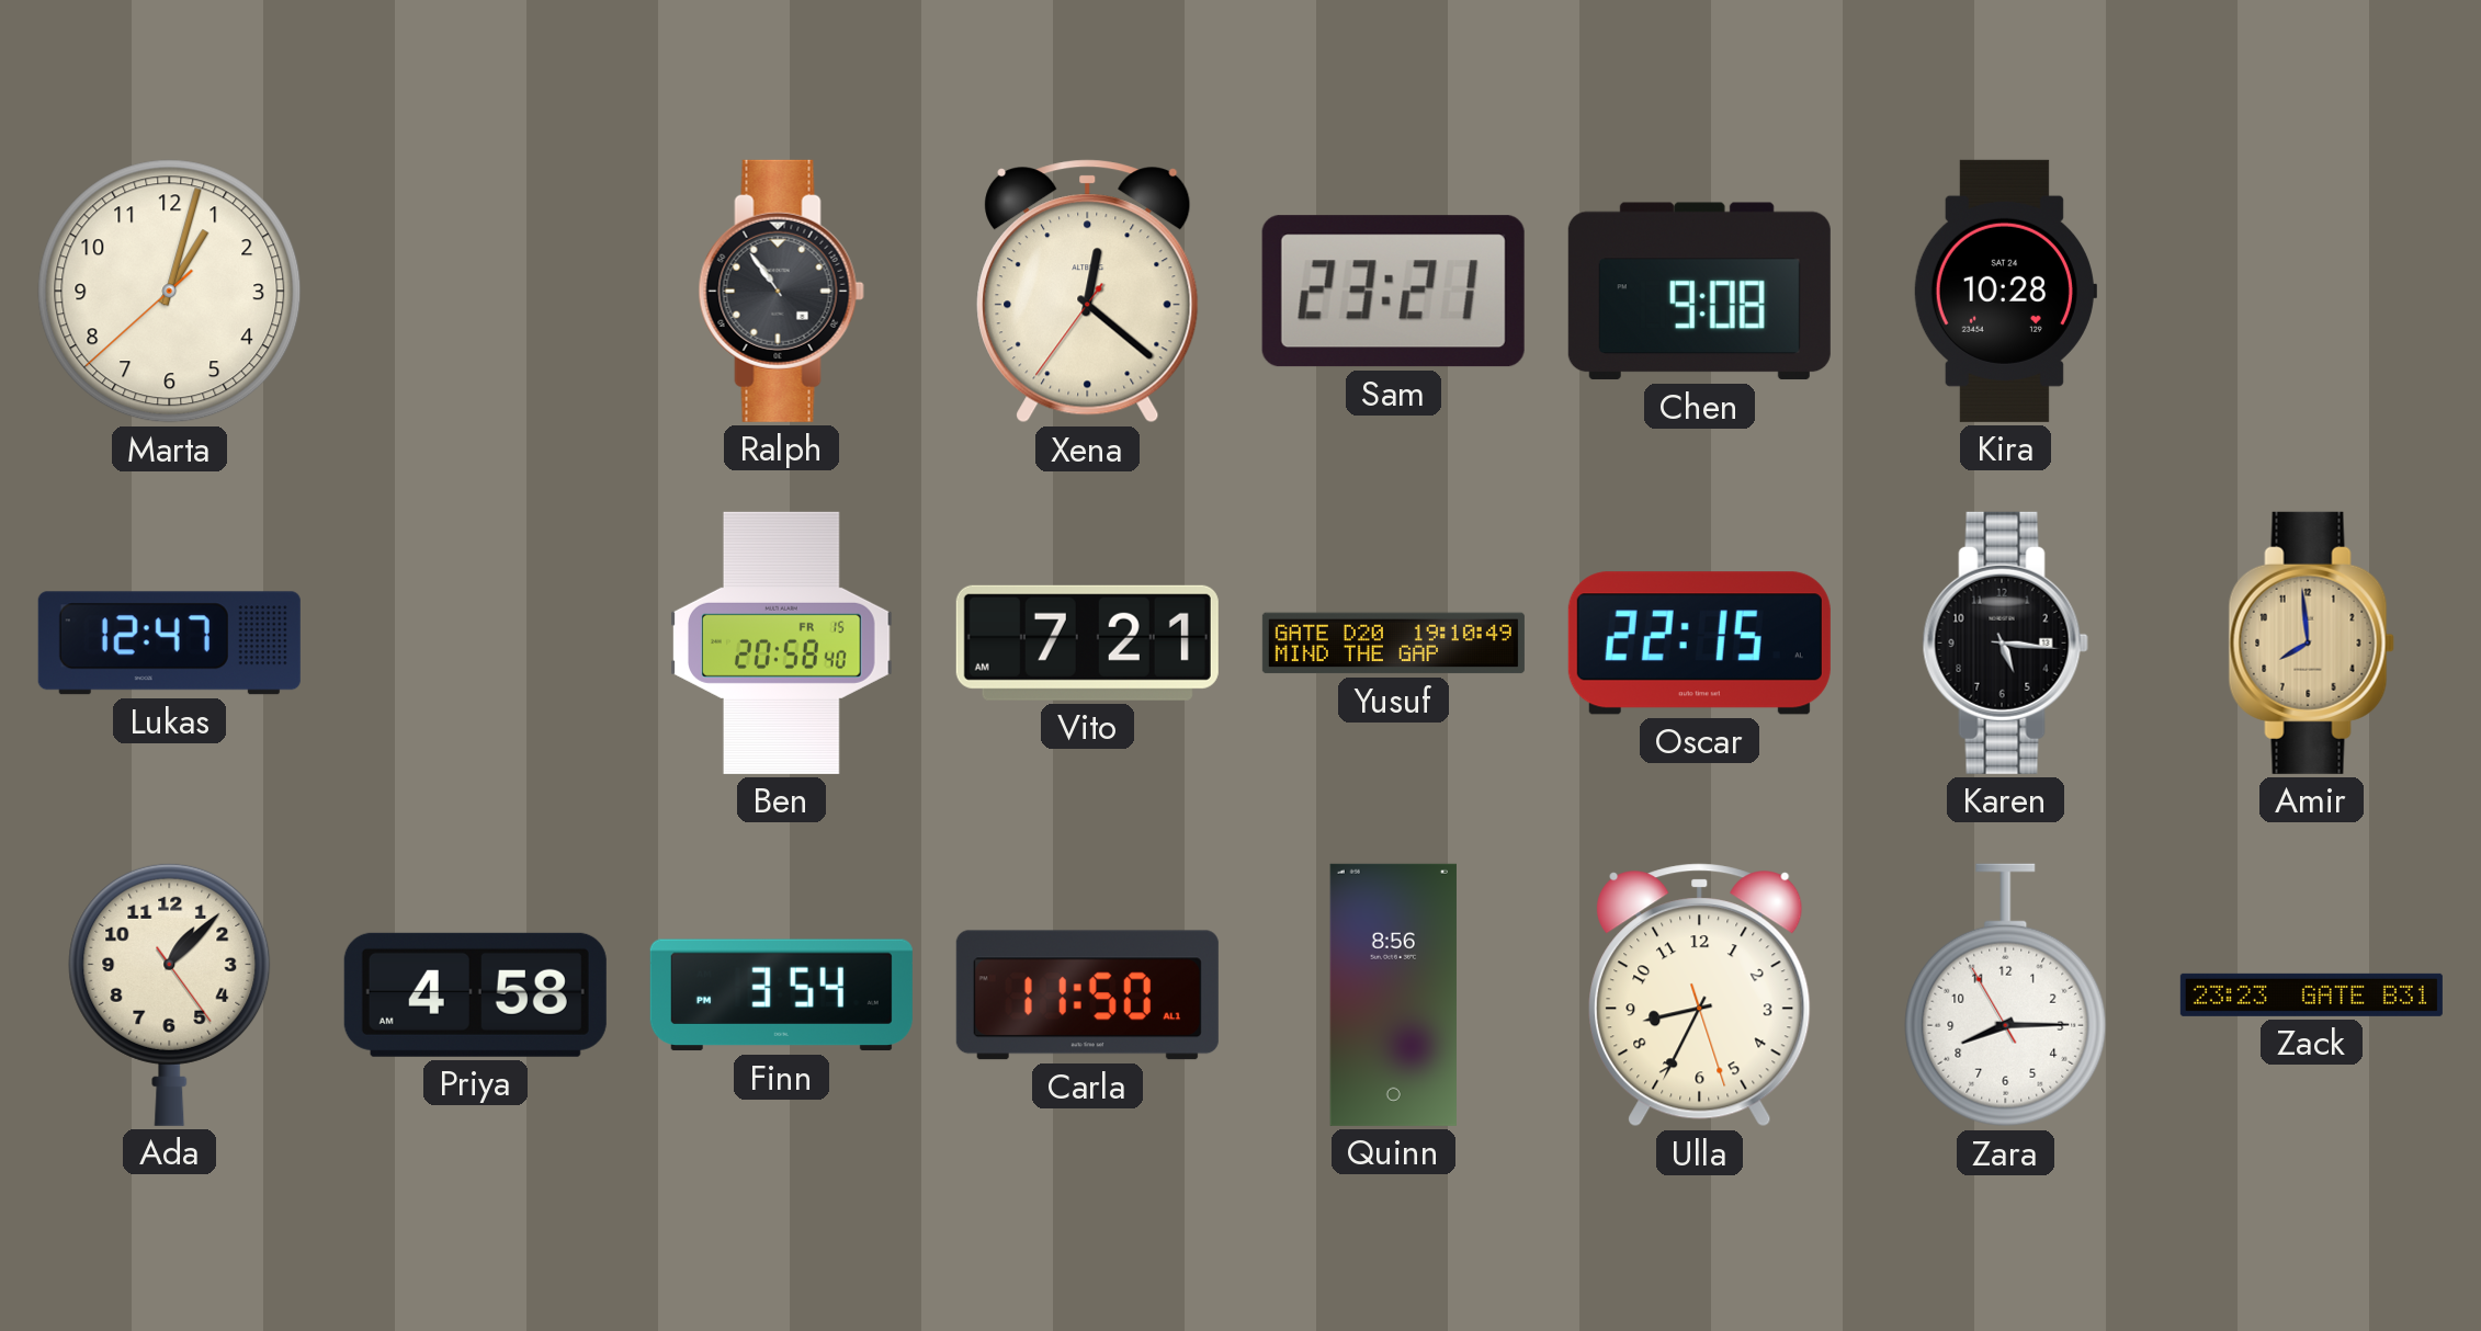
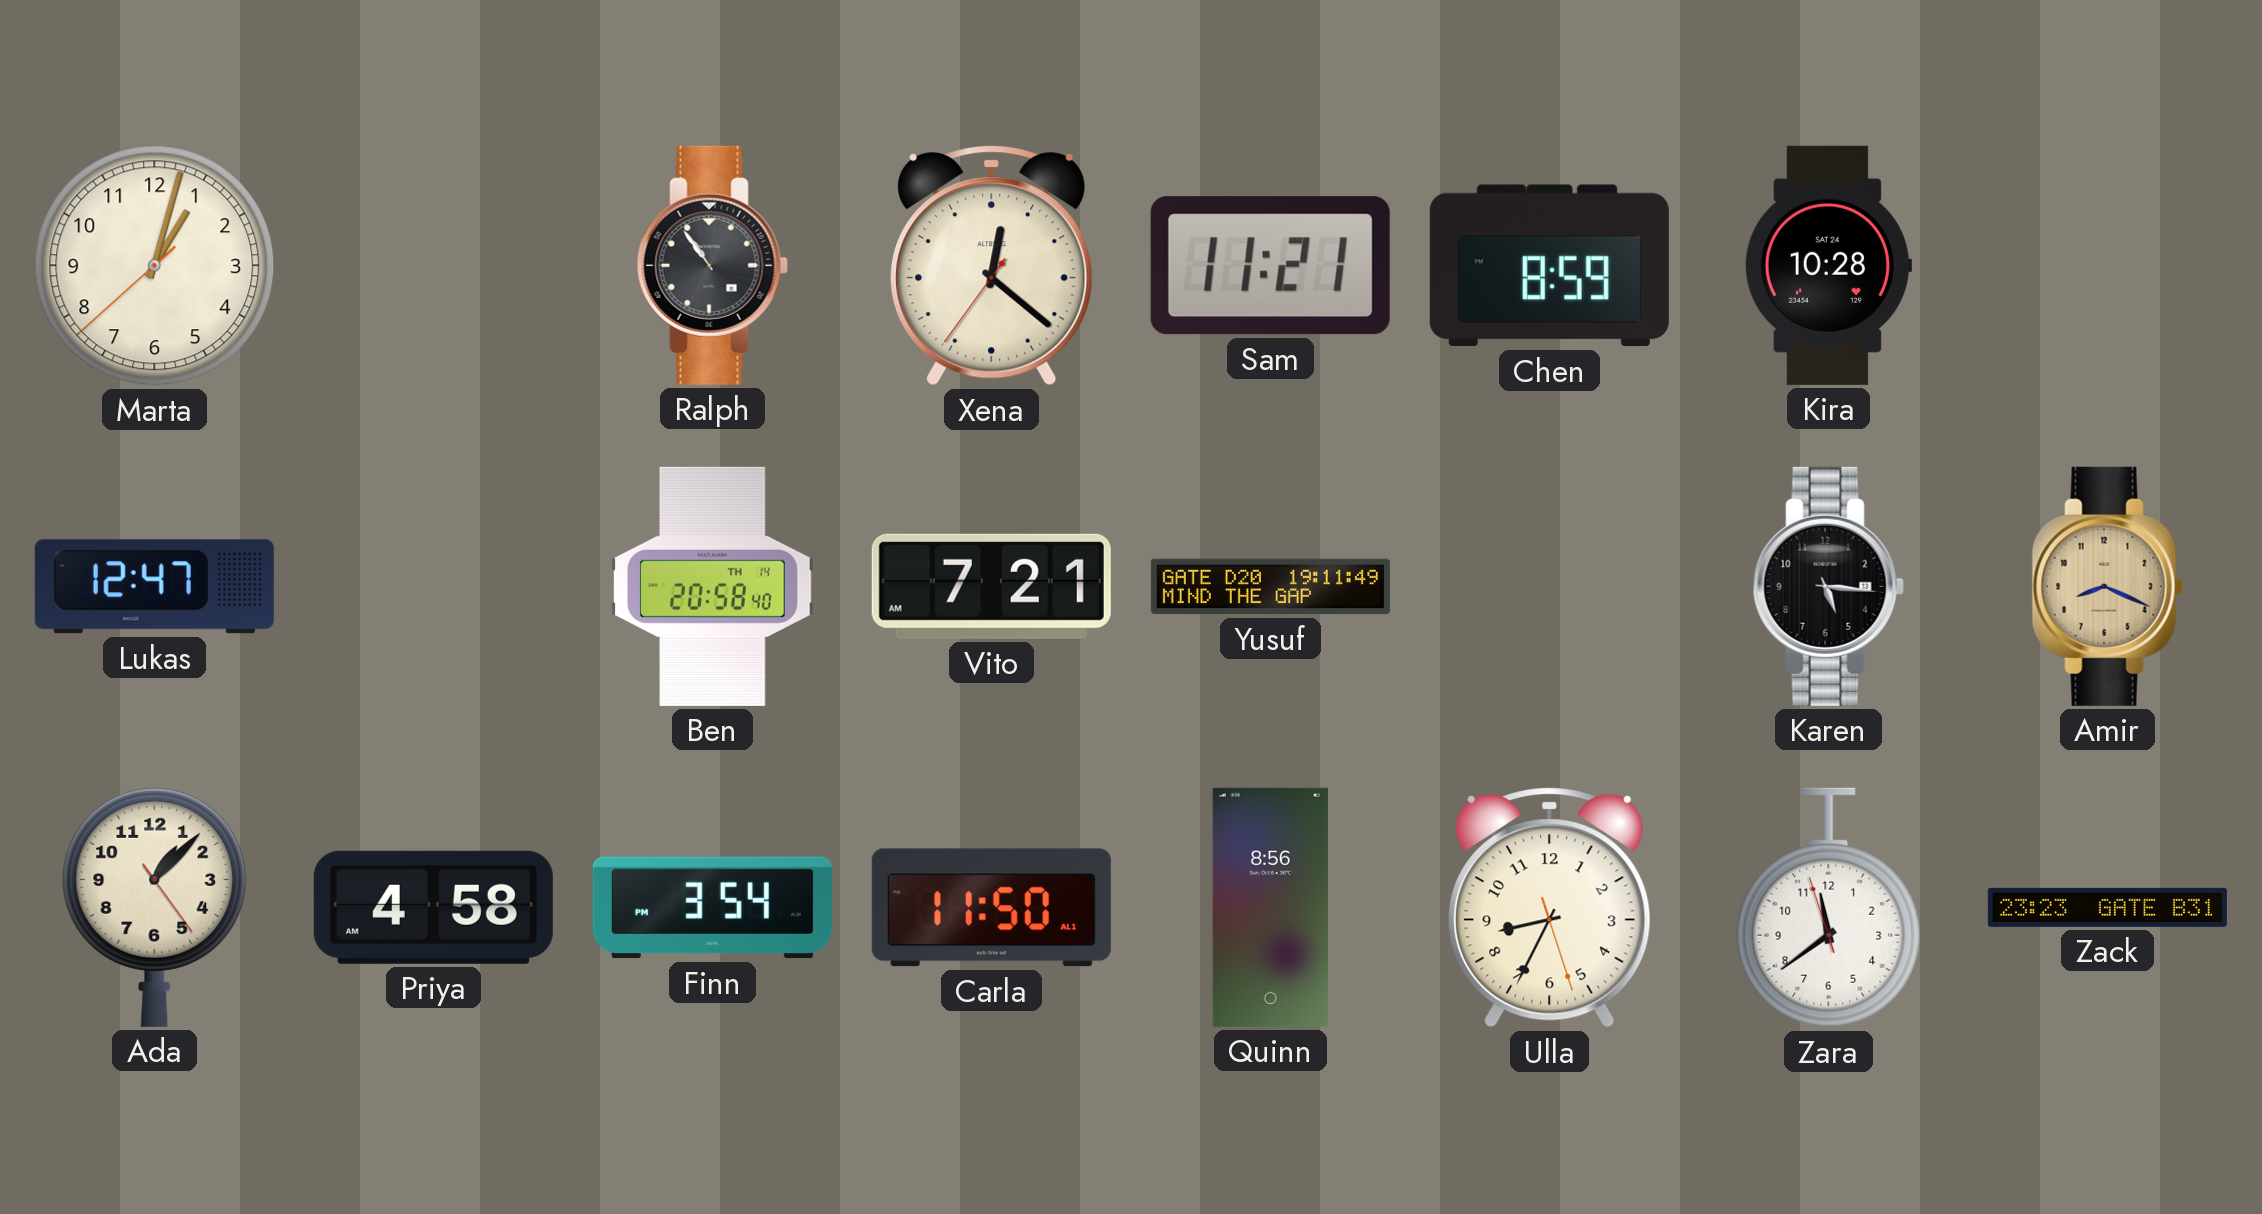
Sam: 23:21 -> 11:21
Chen: 9:08 -> 8:59
Ben date: FR 15 -> TH 14
Yusuf: 19:10 -> 19:11
Oscar: 22:15 -> none
Amir: 7:59 -> 8:19
Zara: 8:14 -> 11:38
